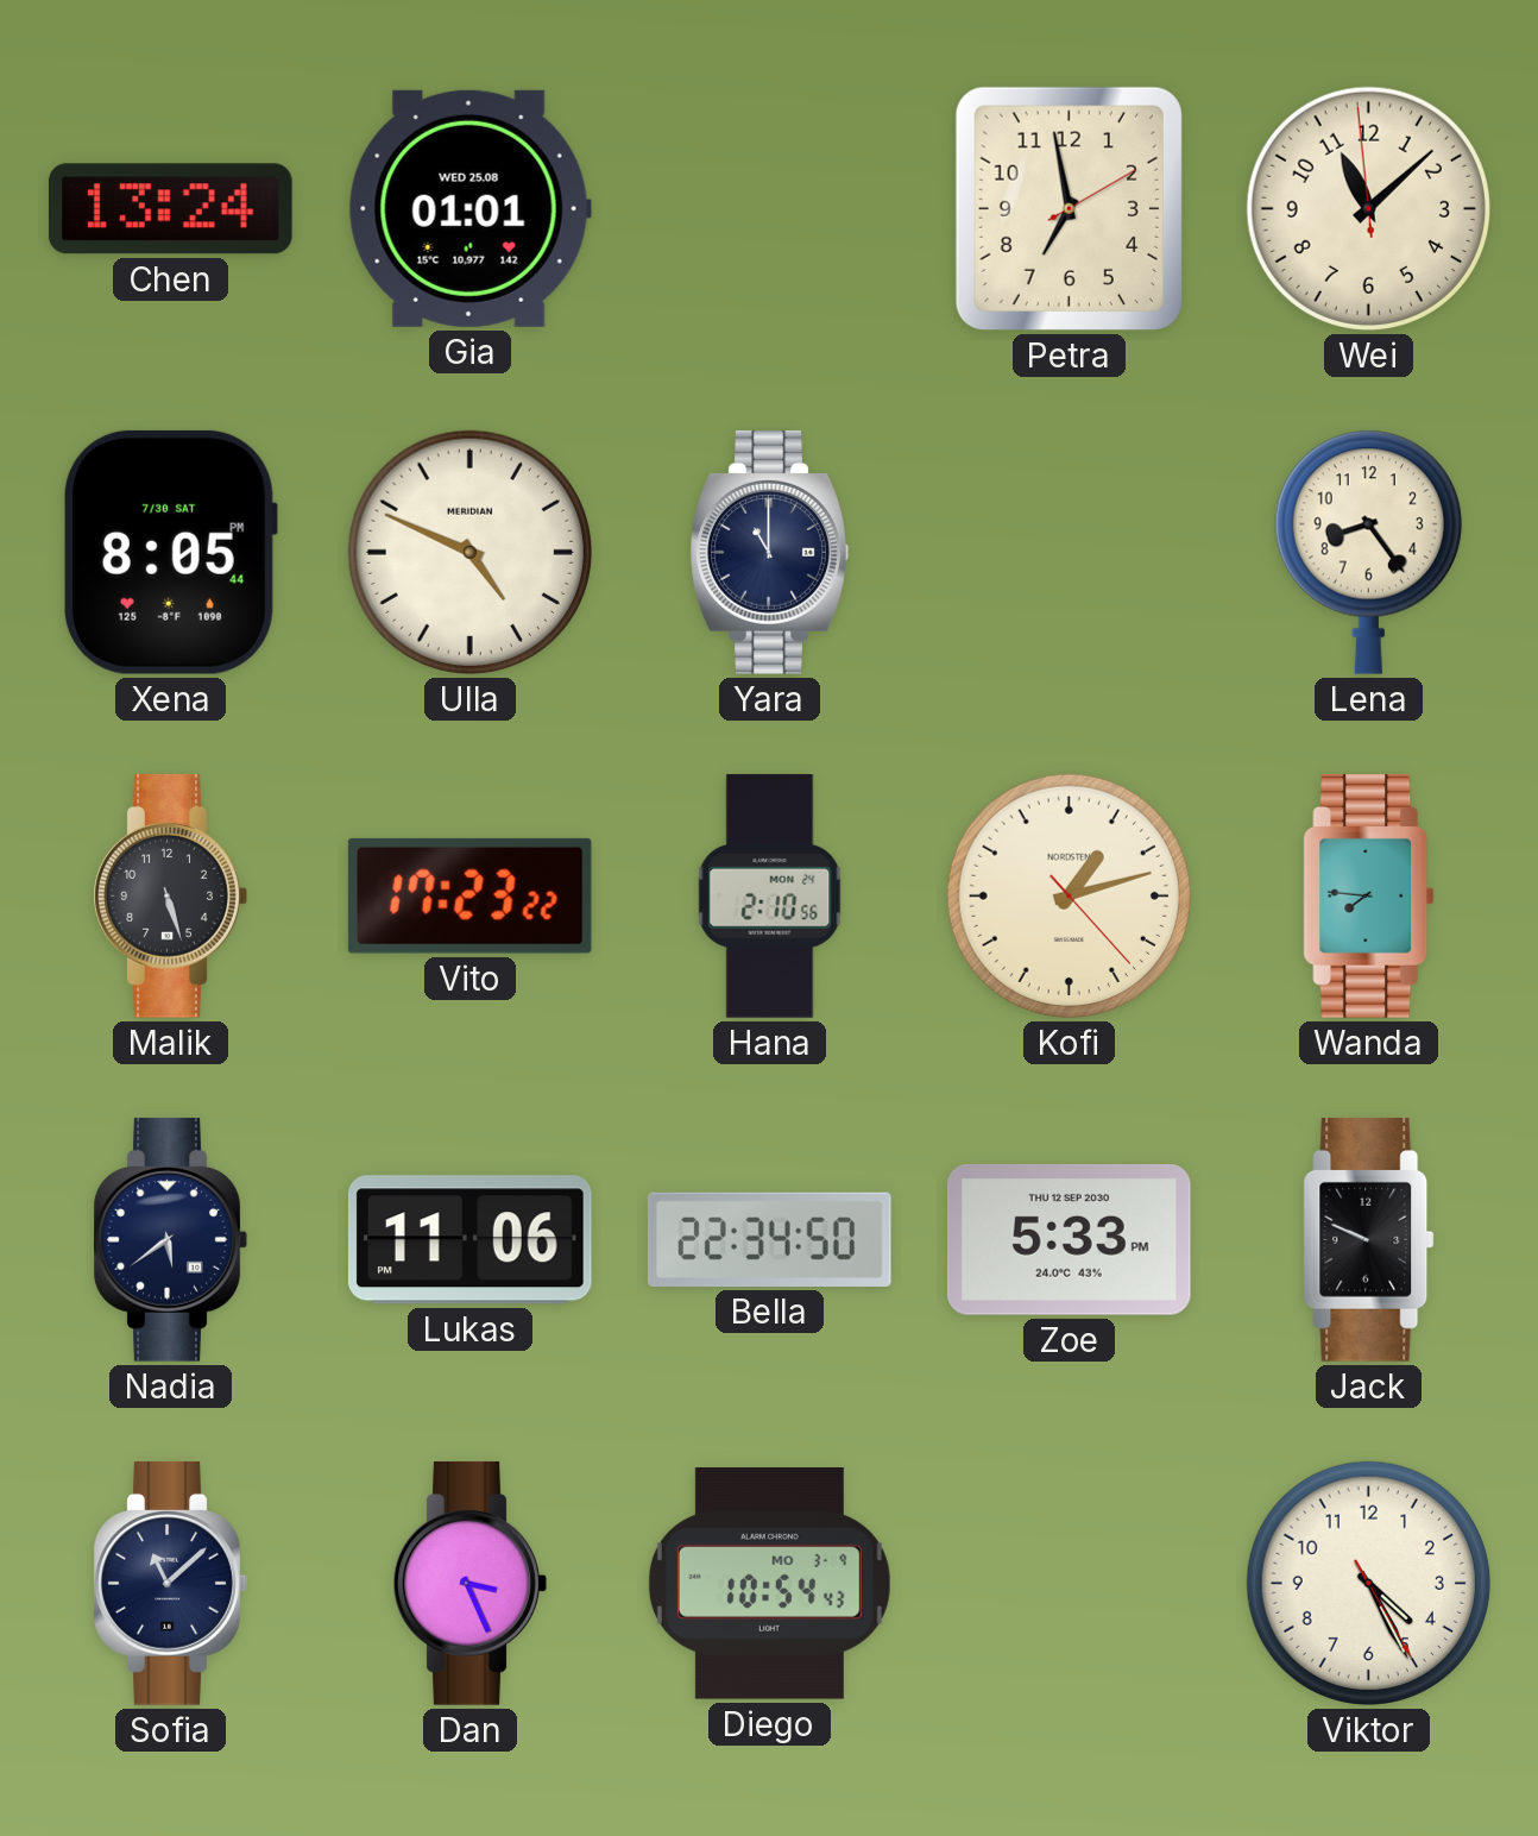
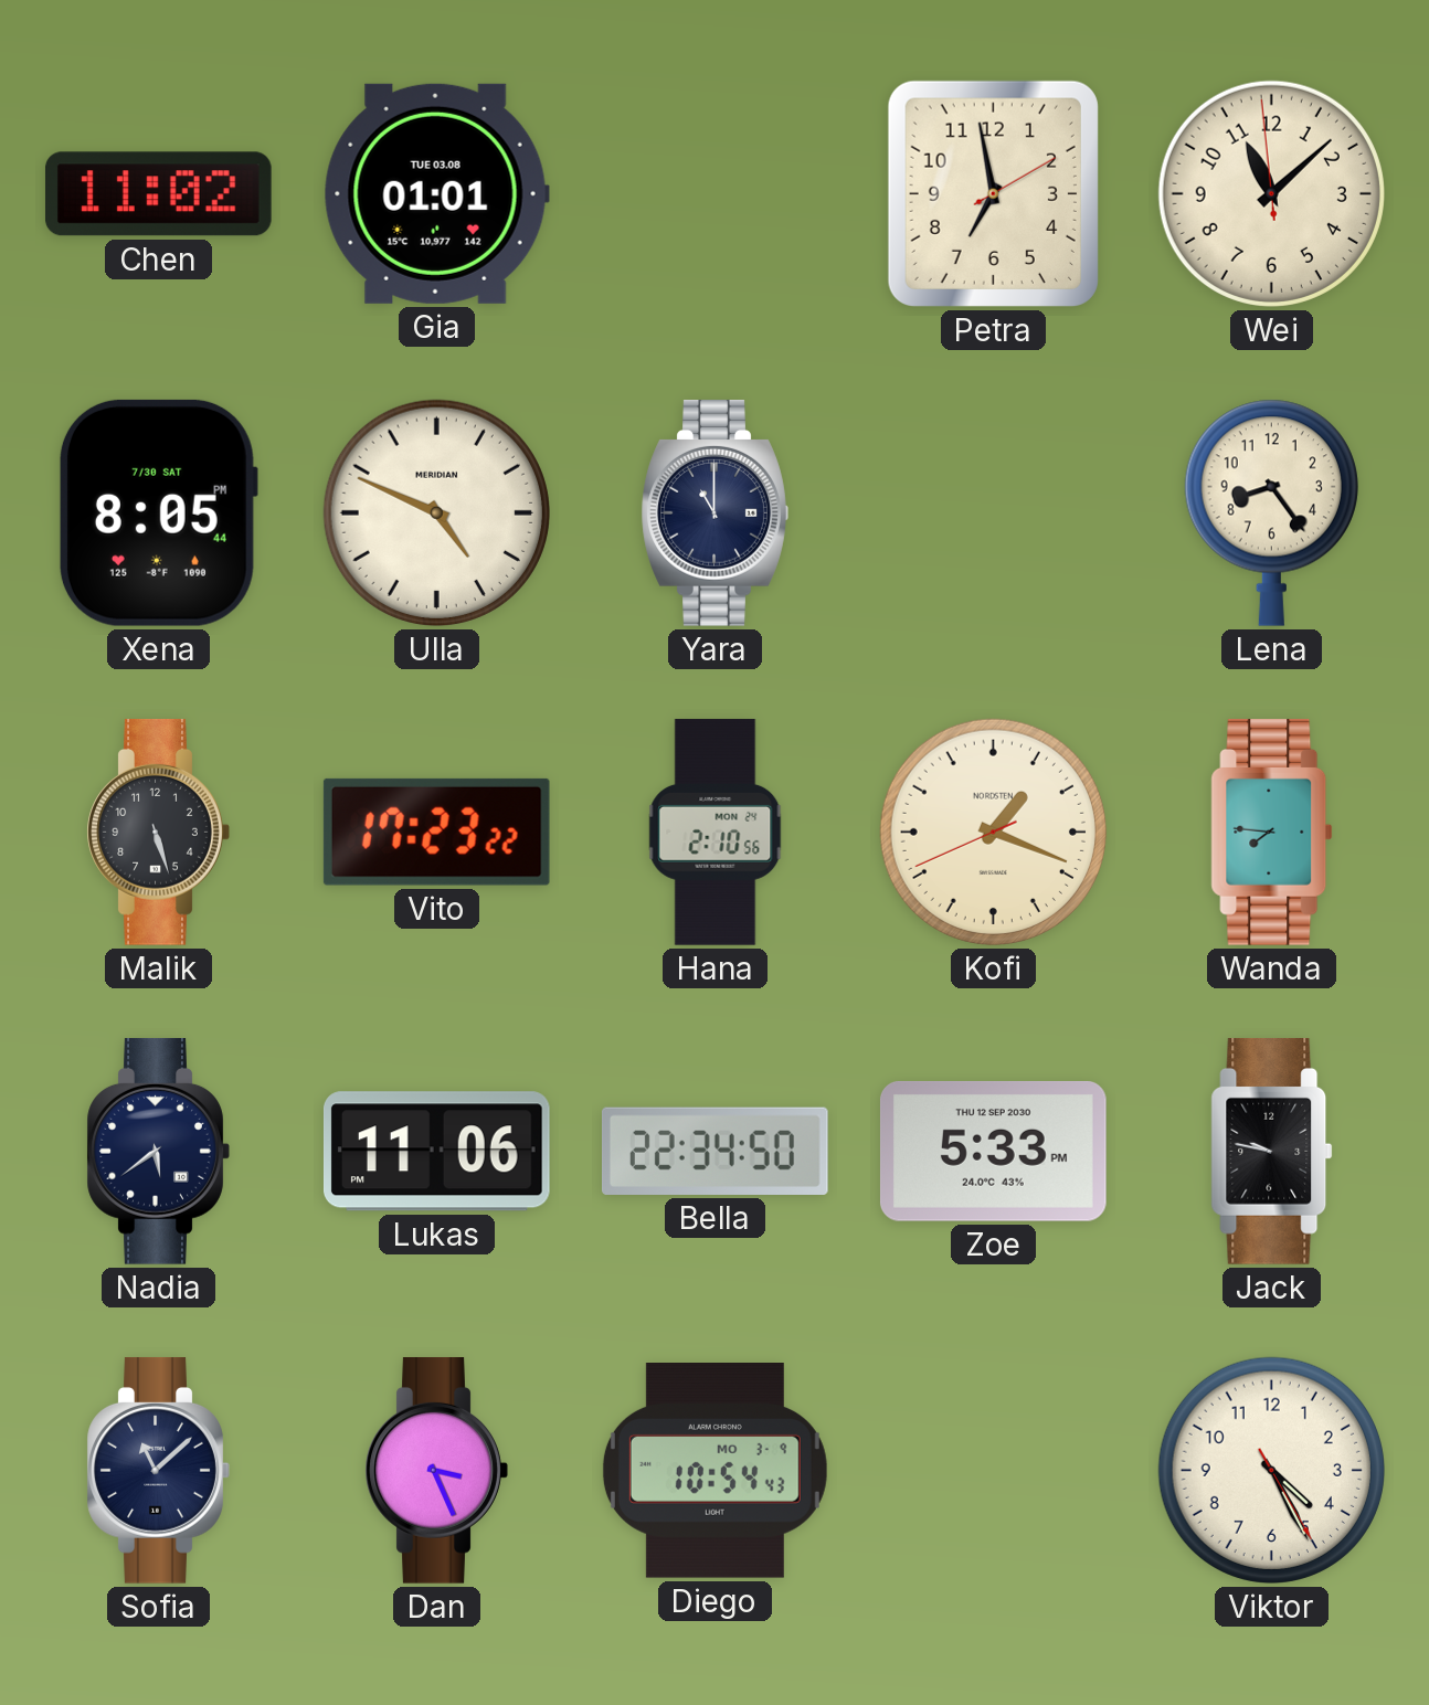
Chen: 13:24 -> 11:02
Gia date: WED 25.08 -> TUE 03.08
Kofi: 1:12 -> 1:18
Jack: 9:49 -> 9:47
